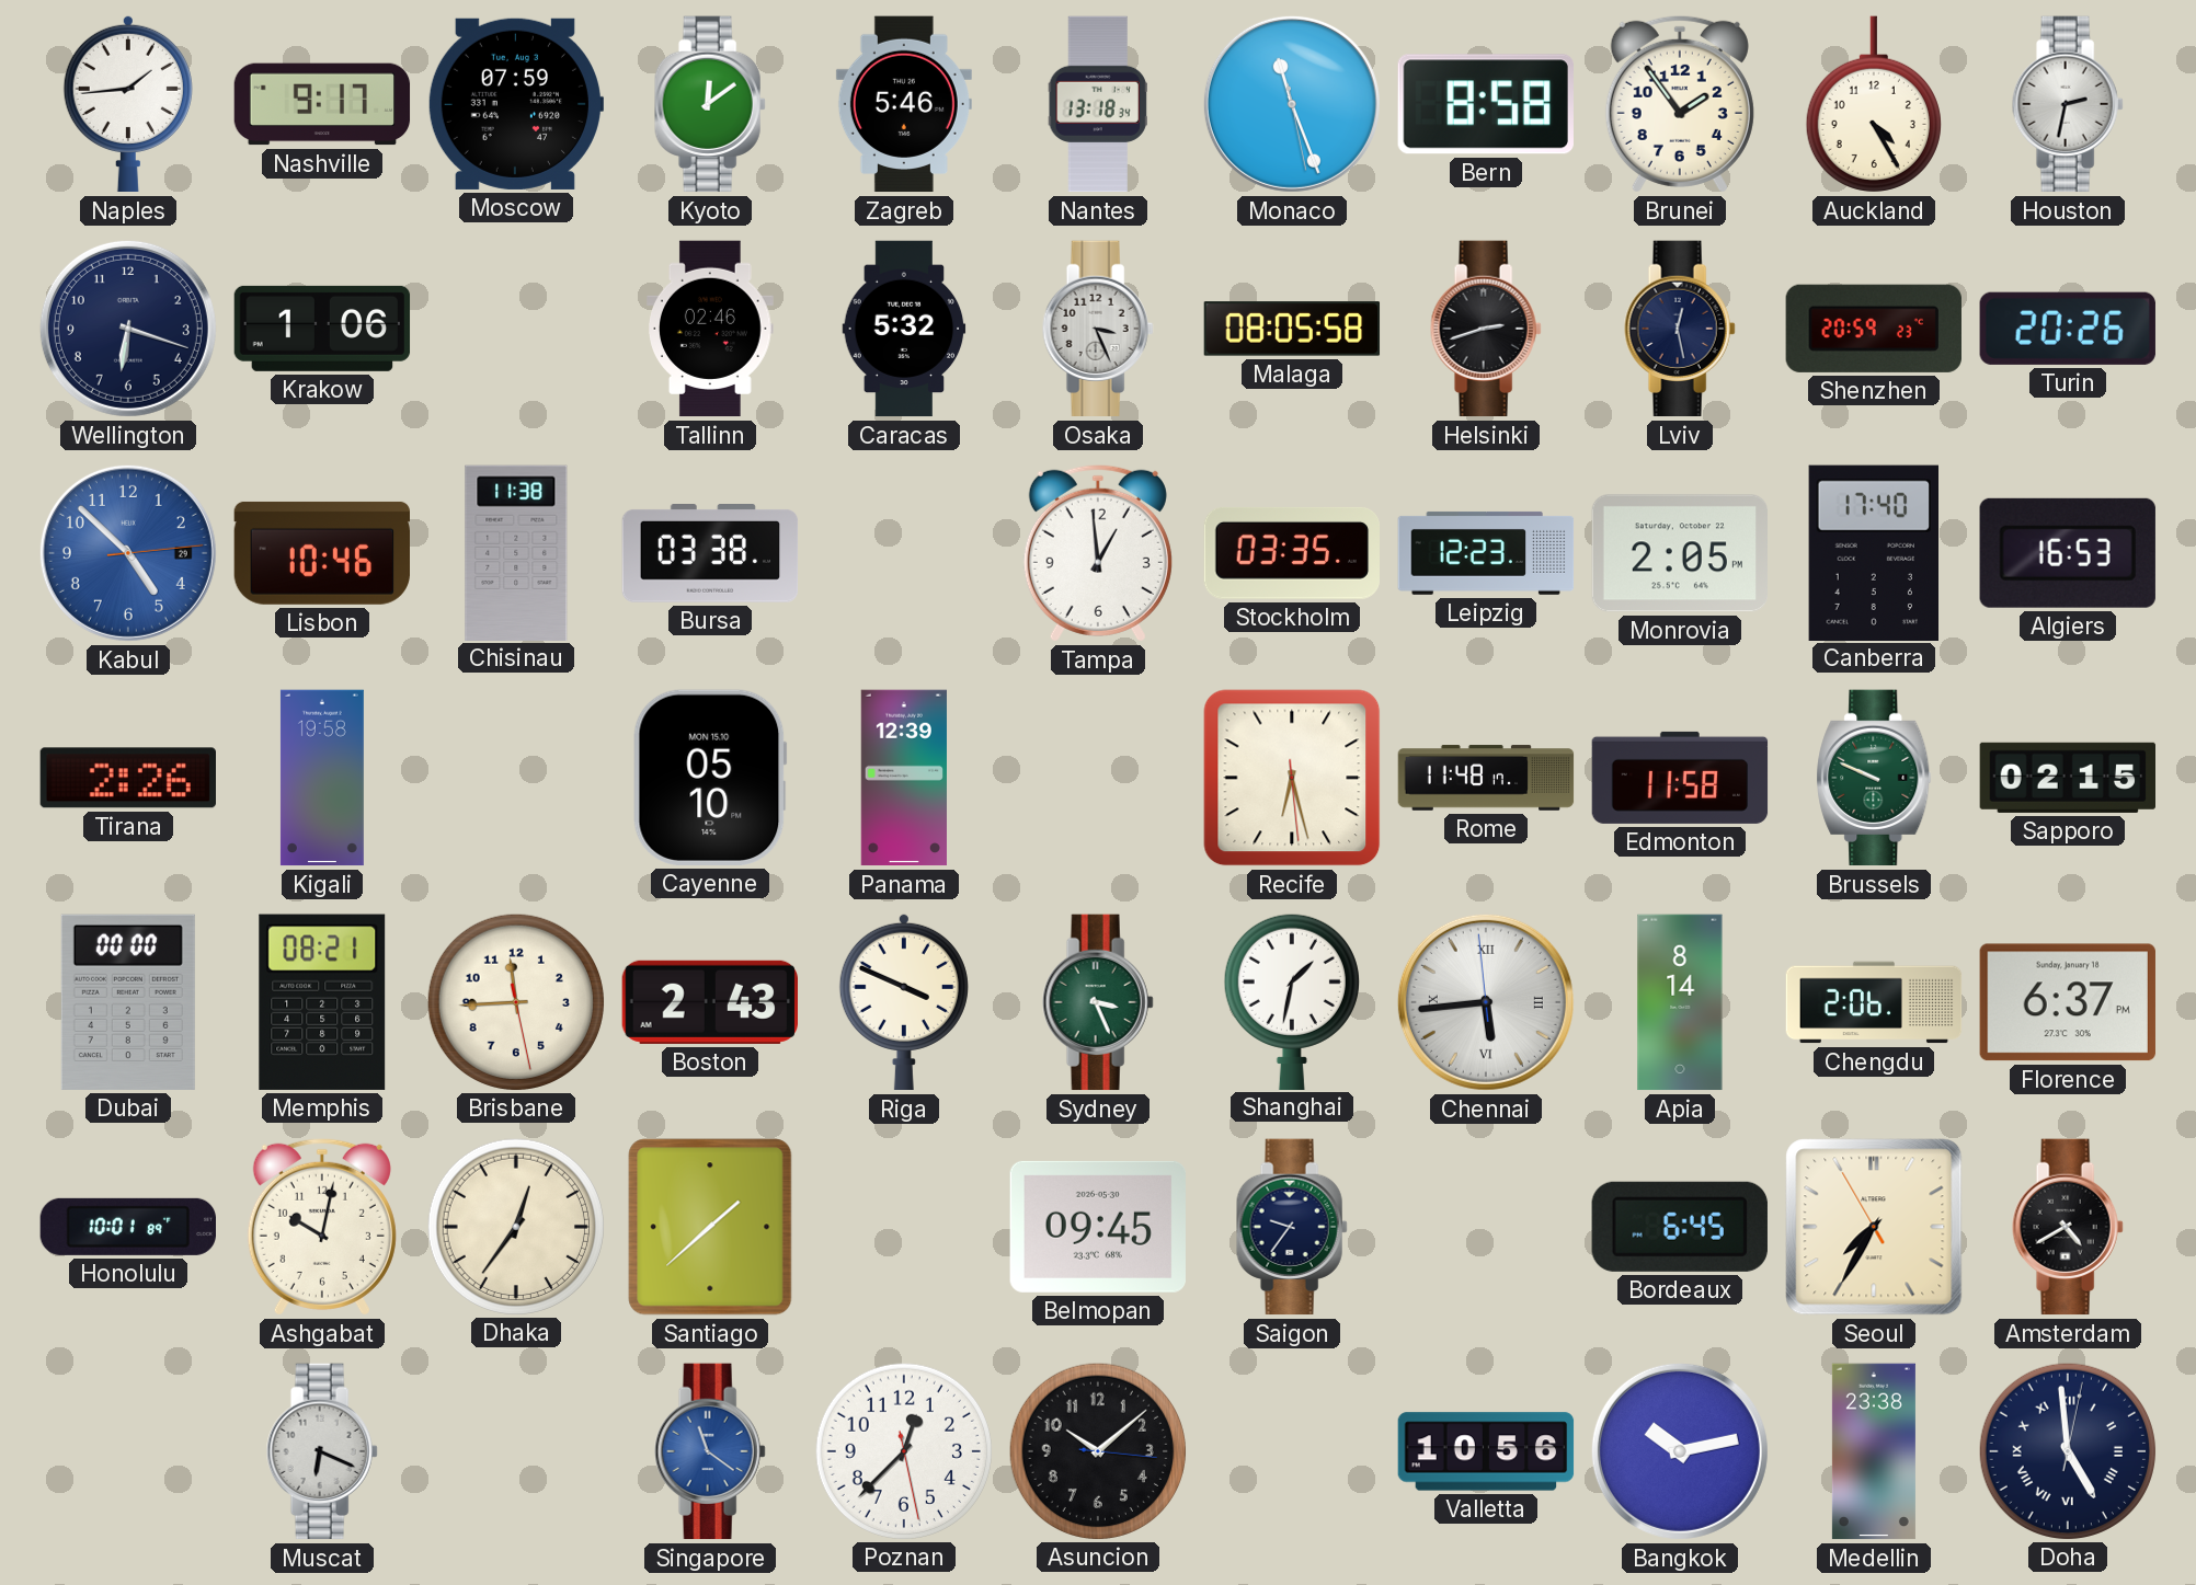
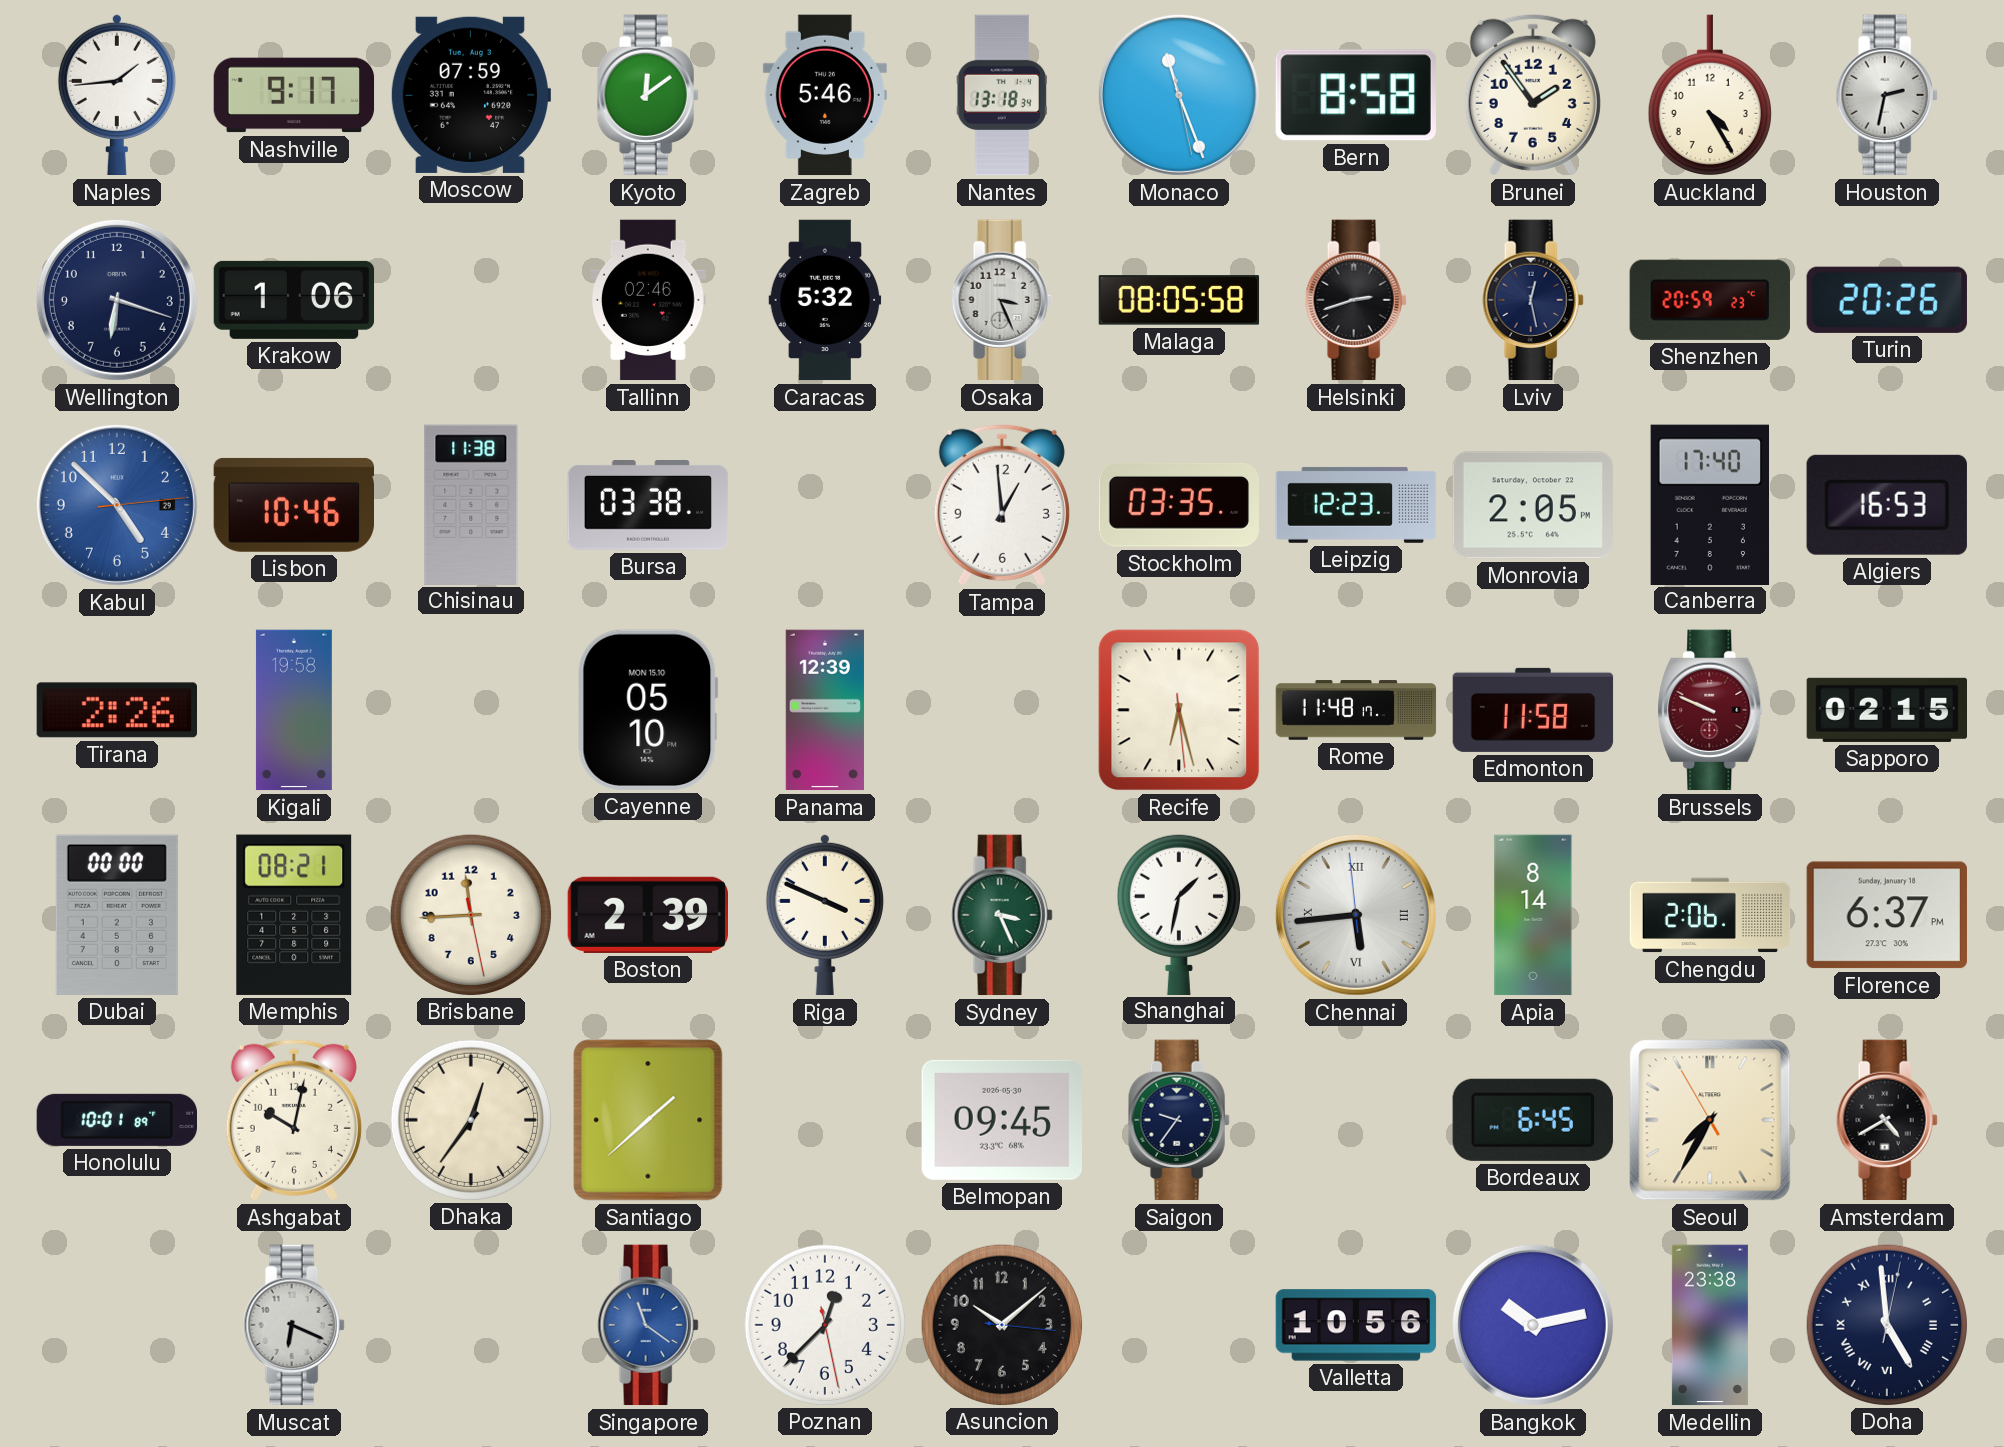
Brussels dial: green -> burgundy
Boston: 2:43 -> 2:39
